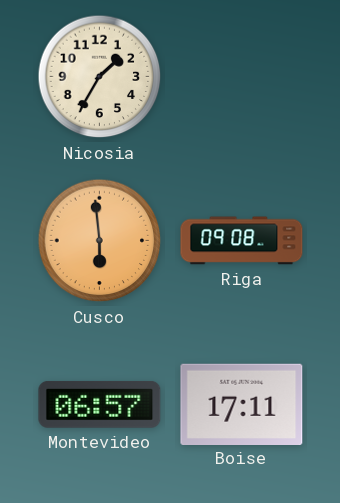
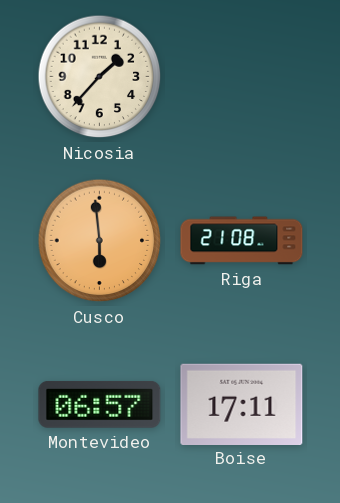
Nicosia: 1:35 -> 1:37
Riga: 09:08 -> 21:08
